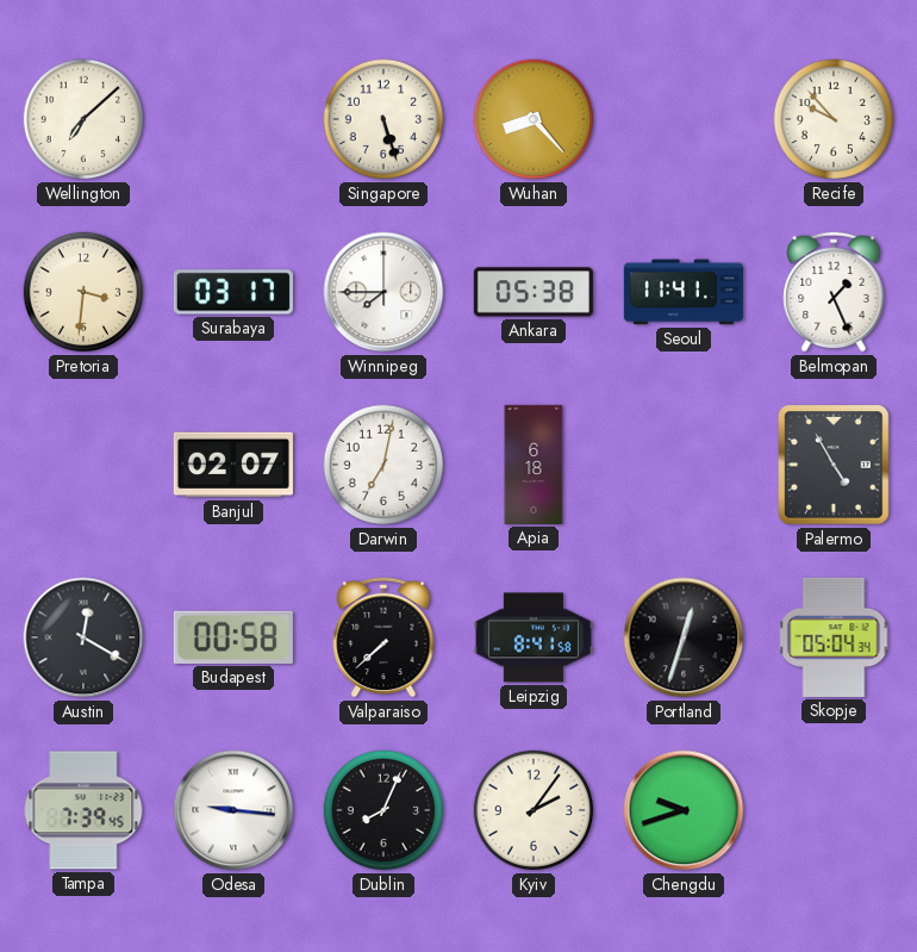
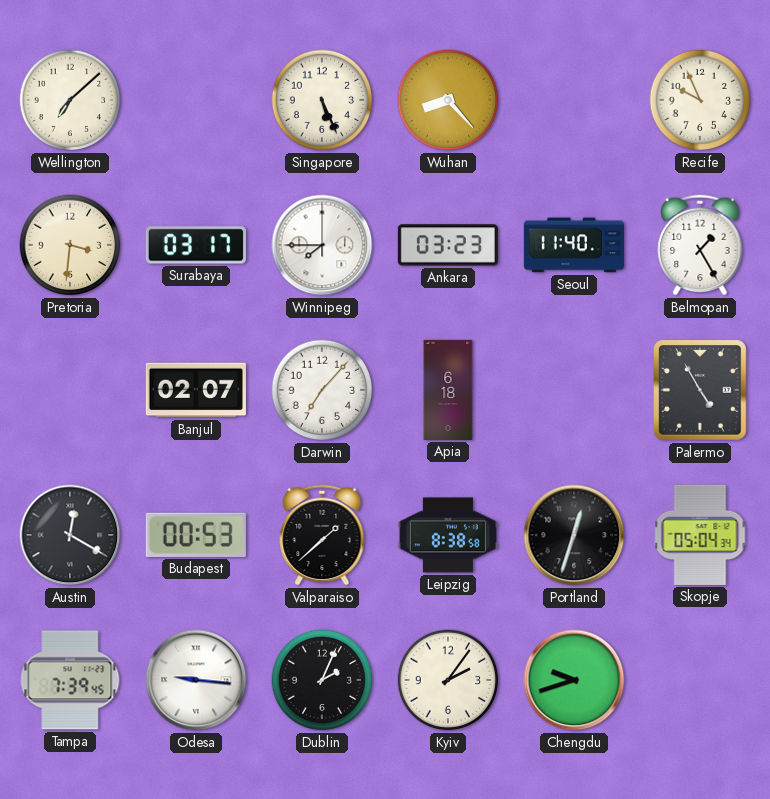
Singapore: 5:27 -> 5:26
Recife: 9:53 -> 9:56
Ankara: 05:38 -> 03:23
Seoul: 11:41 -> 11:40
Belmopan: 1:26 -> 1:25
Darwin: 7:02 -> 7:07
Budapest: 00:58 -> 00:53
Valparaiso: 7:38 -> 1:38
Leipzig: 8:41 -> 8:38
Dublin: 8:04 -> 2:04
